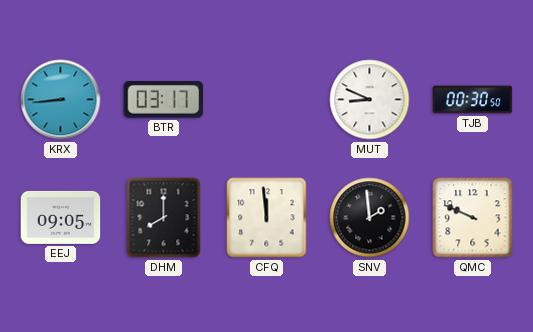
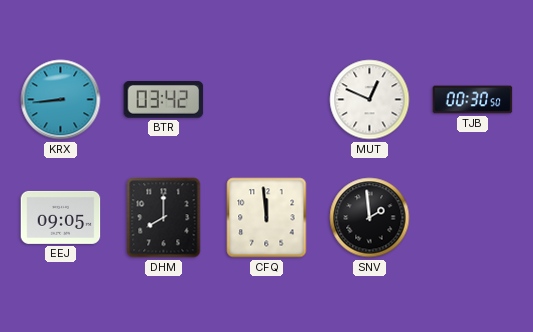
BTR: 03:17 -> 03:42
MUT: 8:49 -> 12:49
QMC: 9:49 -> none
